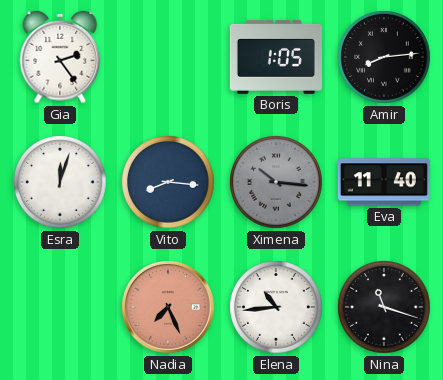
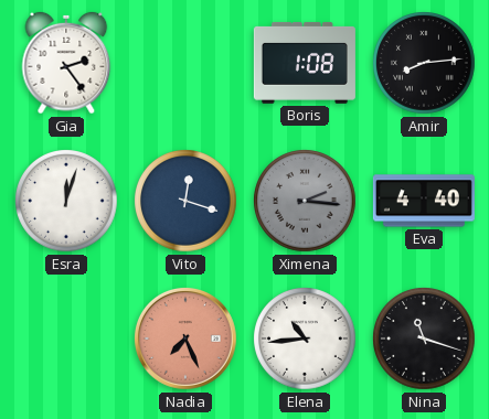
Boris: 1:05 -> 1:08
Vito: 8:16 -> 12:18
Ximena: 10:16 -> 2:16
Eva: 11:40 -> 4:40
